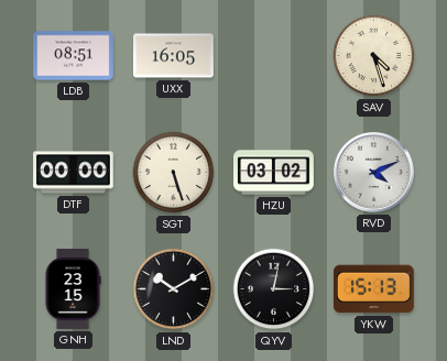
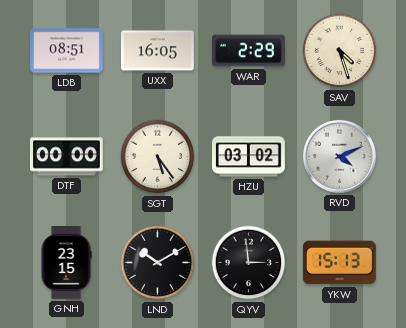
WAR: none -> 2:29
SGT: 5:27 -> 5:24
QYV: 3:02 -> 2:59
